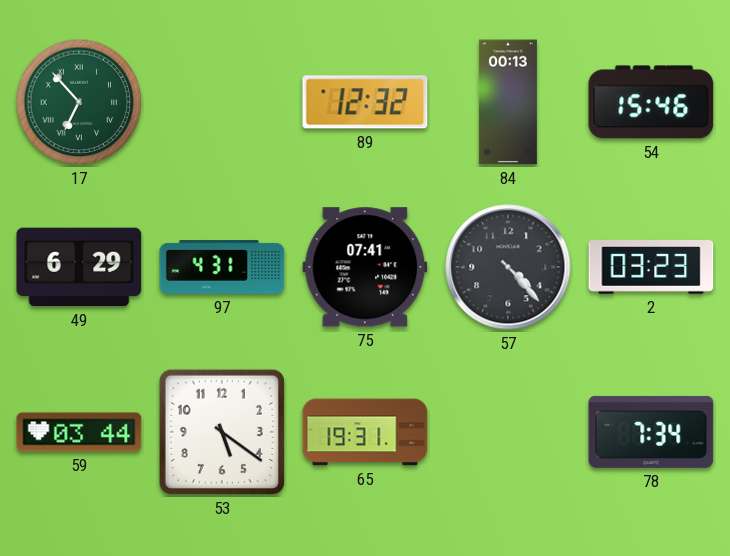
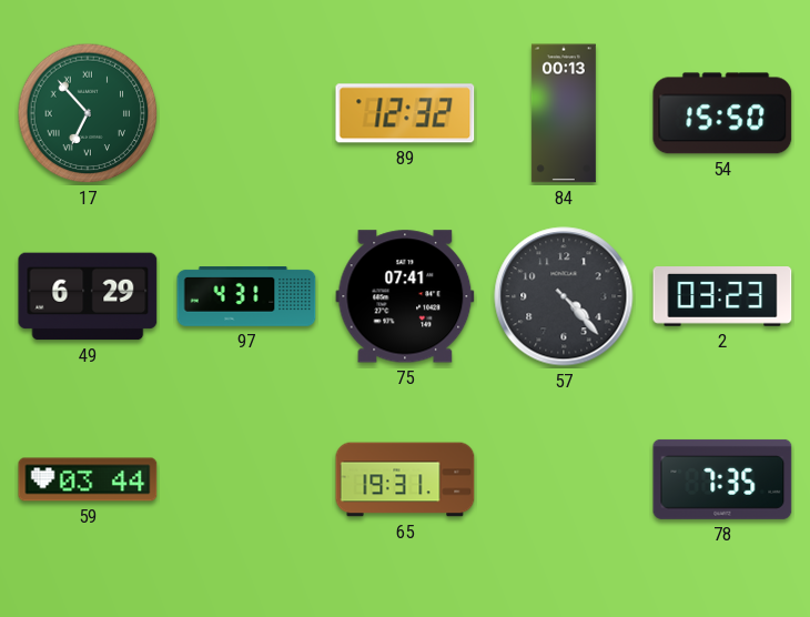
54: 15:46 -> 15:50
53: 5:21 -> none
78: 7:34 -> 7:35
